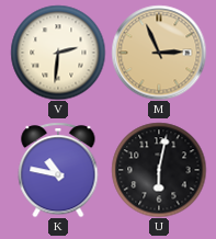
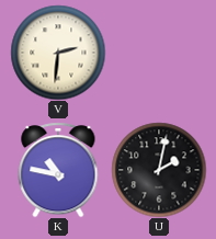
M: 2:56 -> none
U: 6:02 -> 2:02
